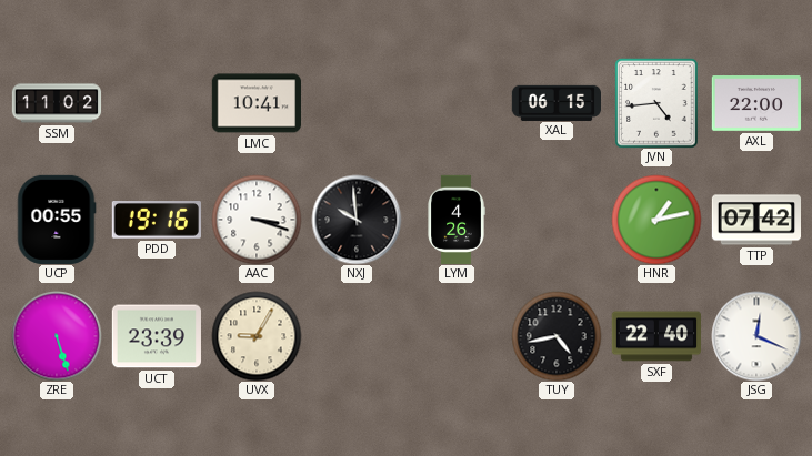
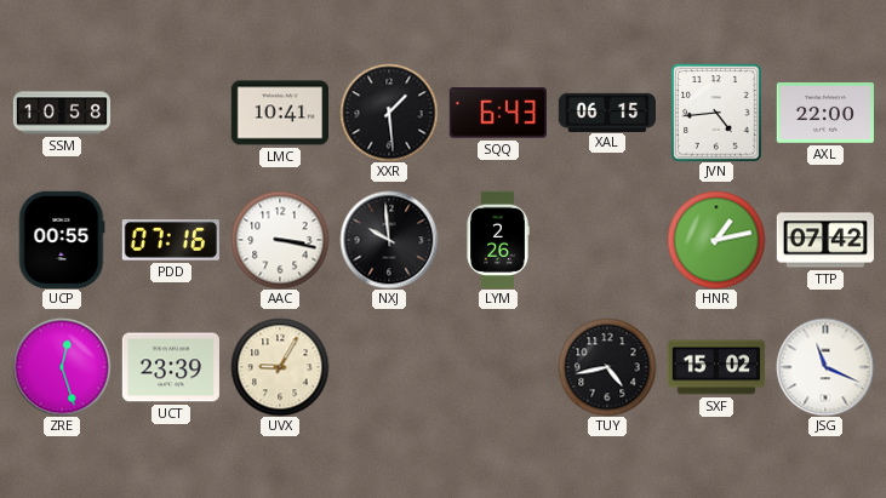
SSM: 11:02 -> 10:58
XXR: none -> 1:29
SQQ: none -> 6:43
PDD: 19:16 -> 07:16
AAC: 3:18 -> 3:17
LYM: 4:26 -> 2:26
ZRE: 5:27 -> 12:27
SXF: 22:40 -> 15:02
JSG: 12:19 -> 11:19
